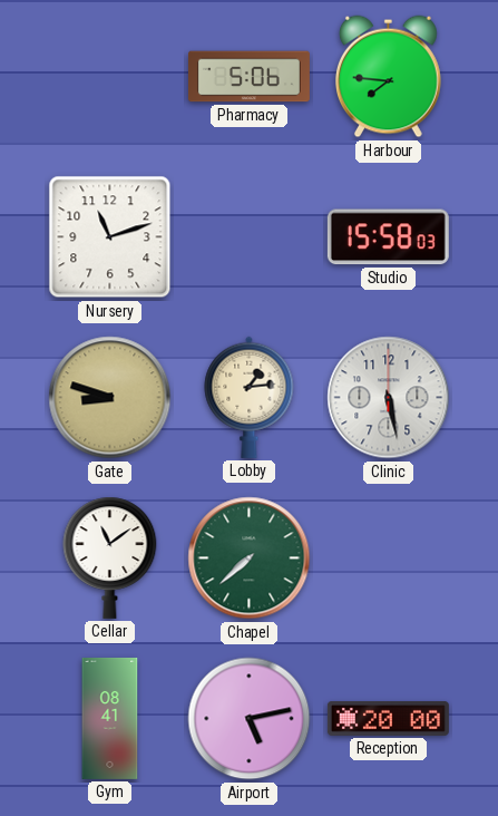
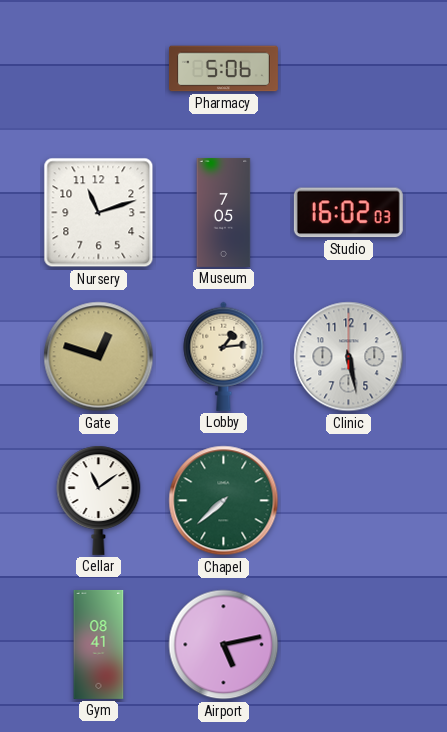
Harbour: 7:46 -> none
Museum: none -> 7:05
Studio: 15:58 -> 16:02
Gate: 8:48 -> 12:48
Reception: 20:00 -> none
